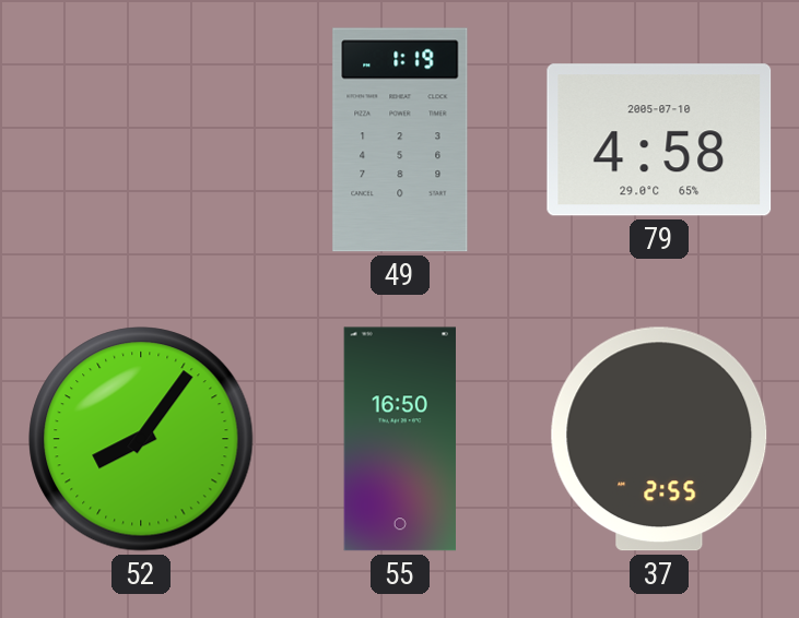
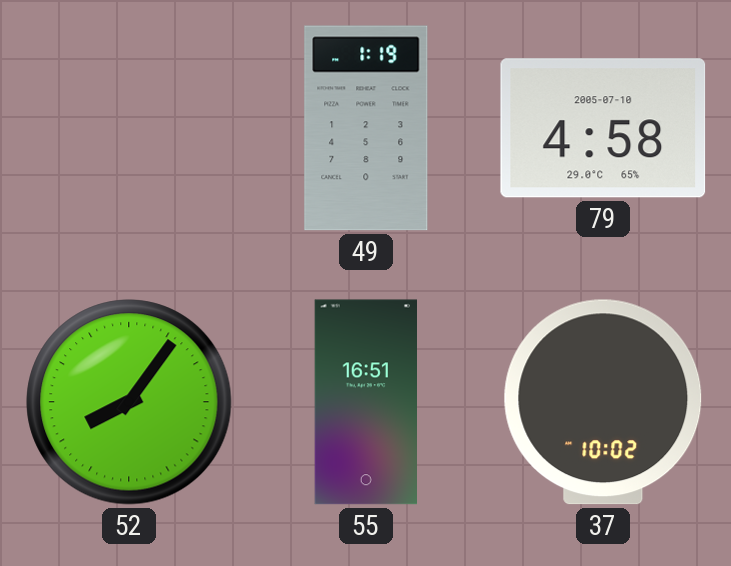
55: 16:50 -> 16:51
37: 2:55 -> 10:02
